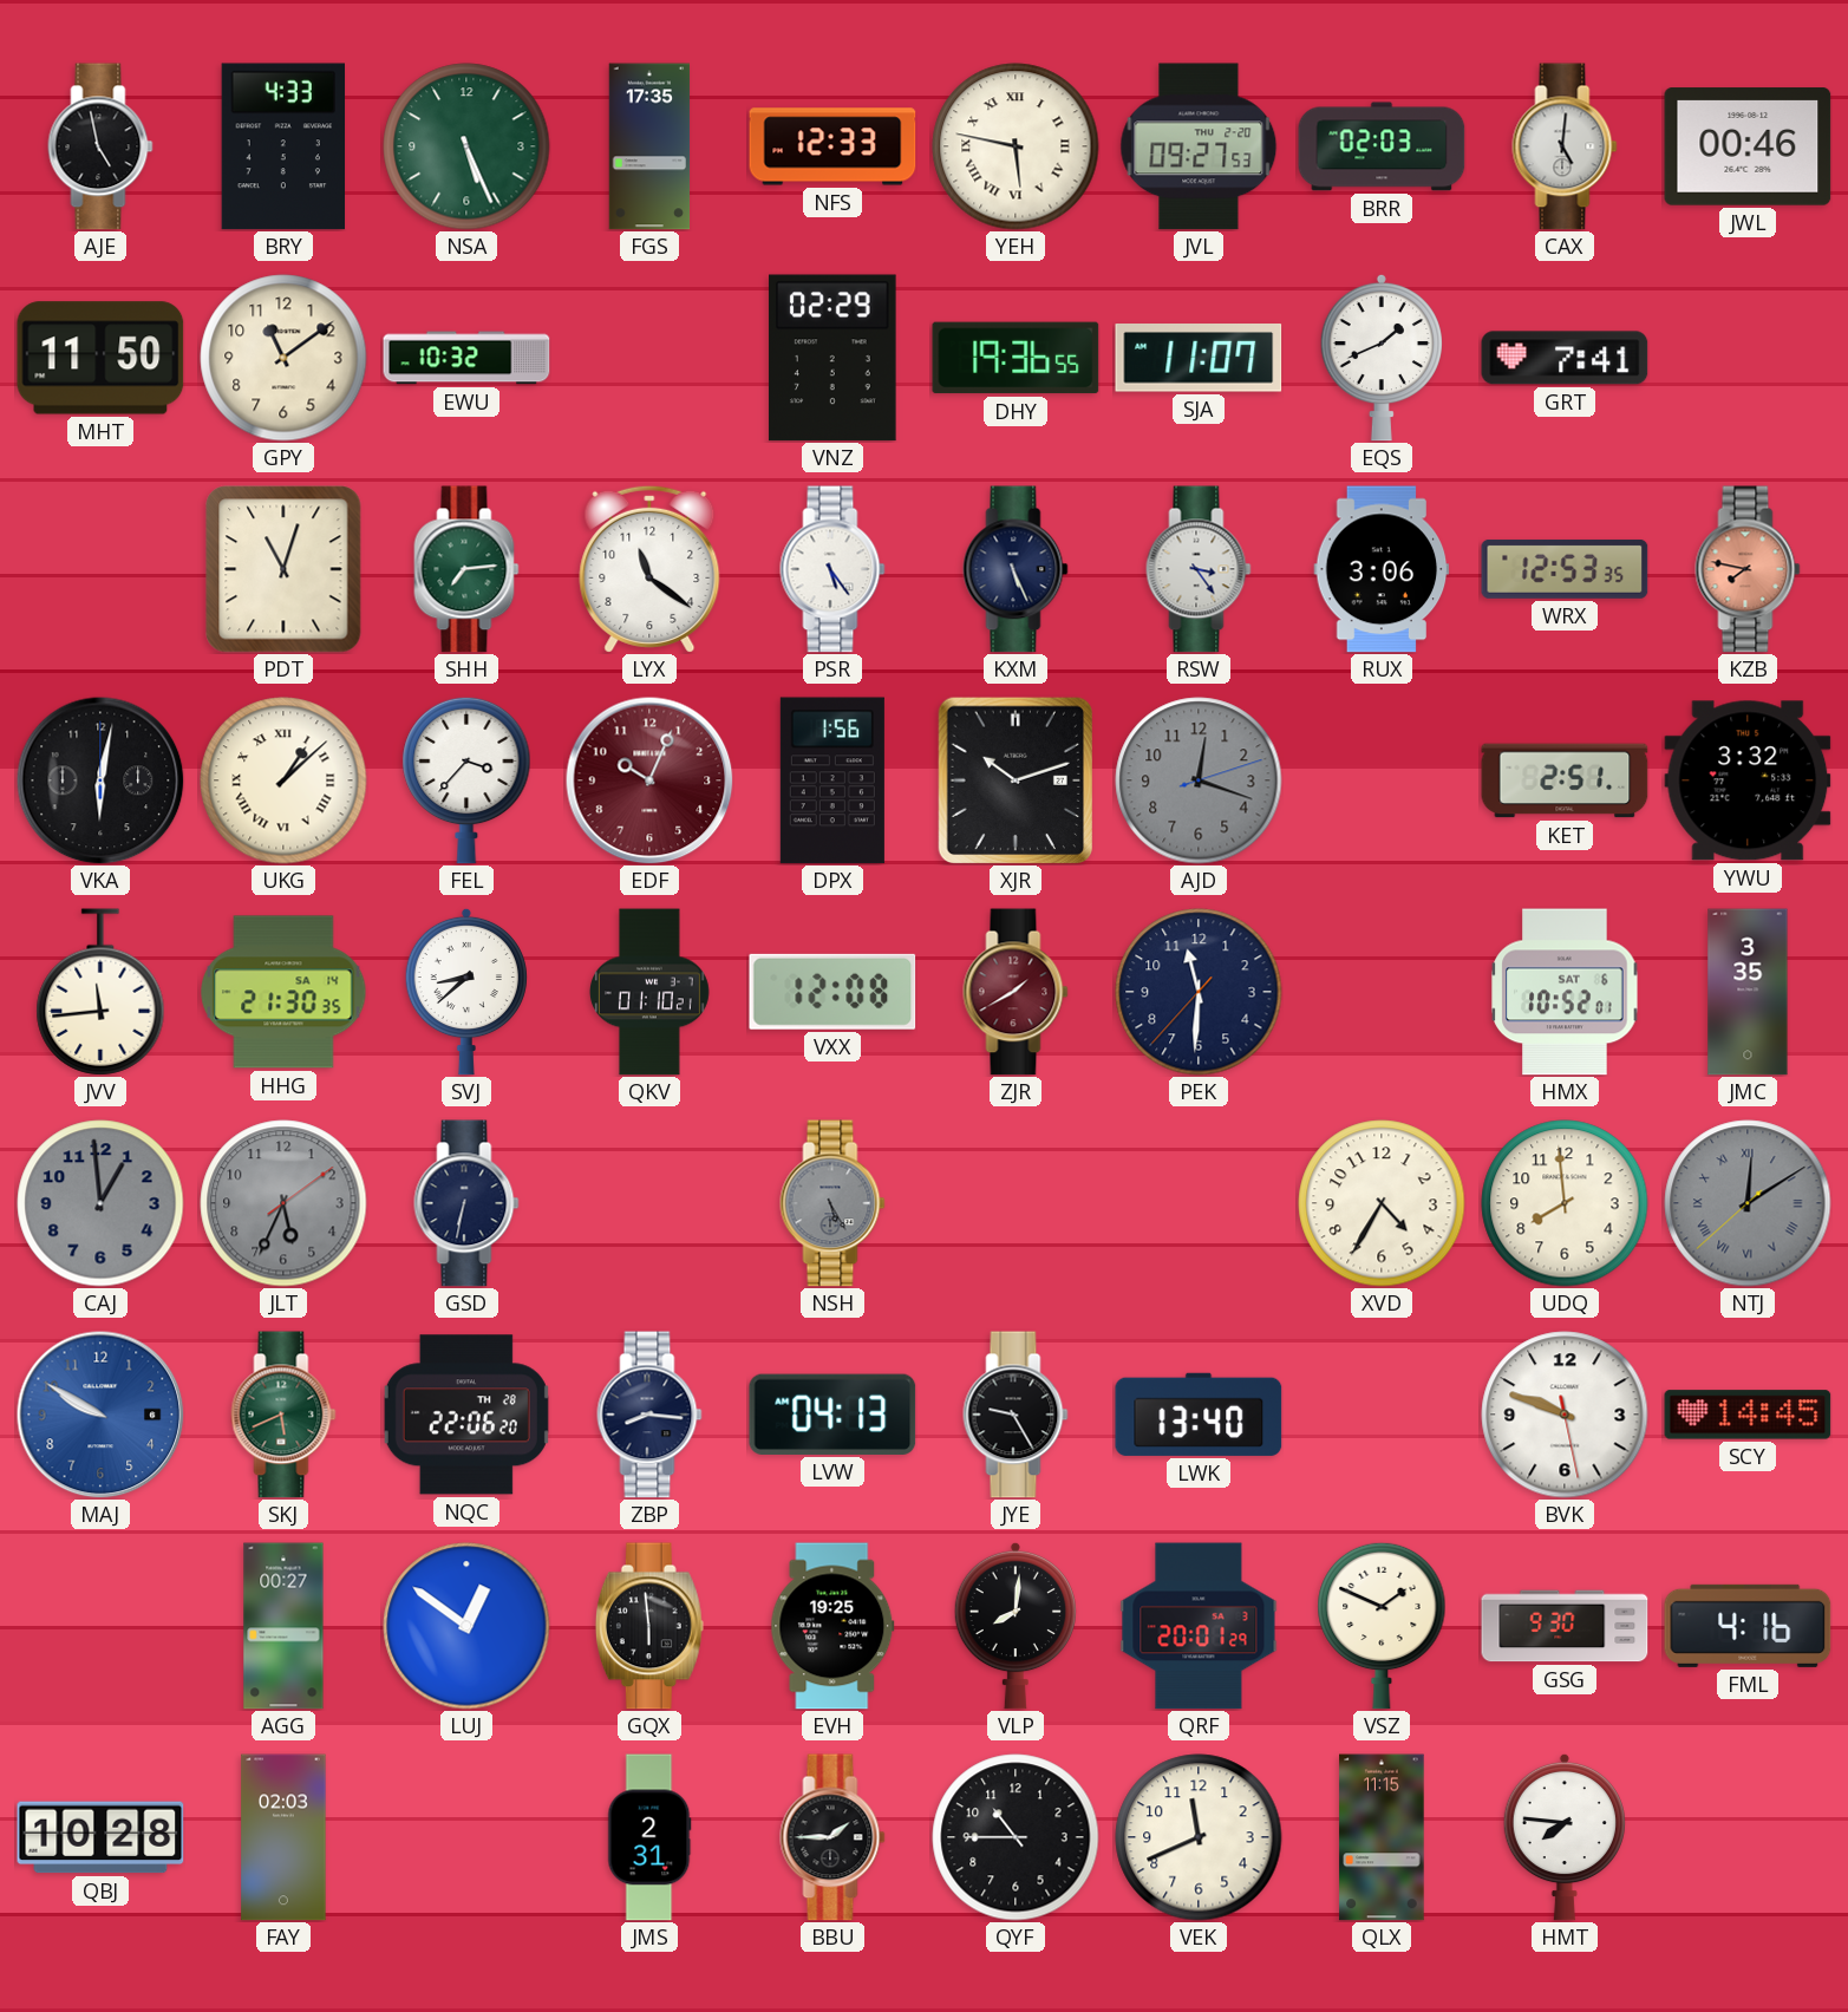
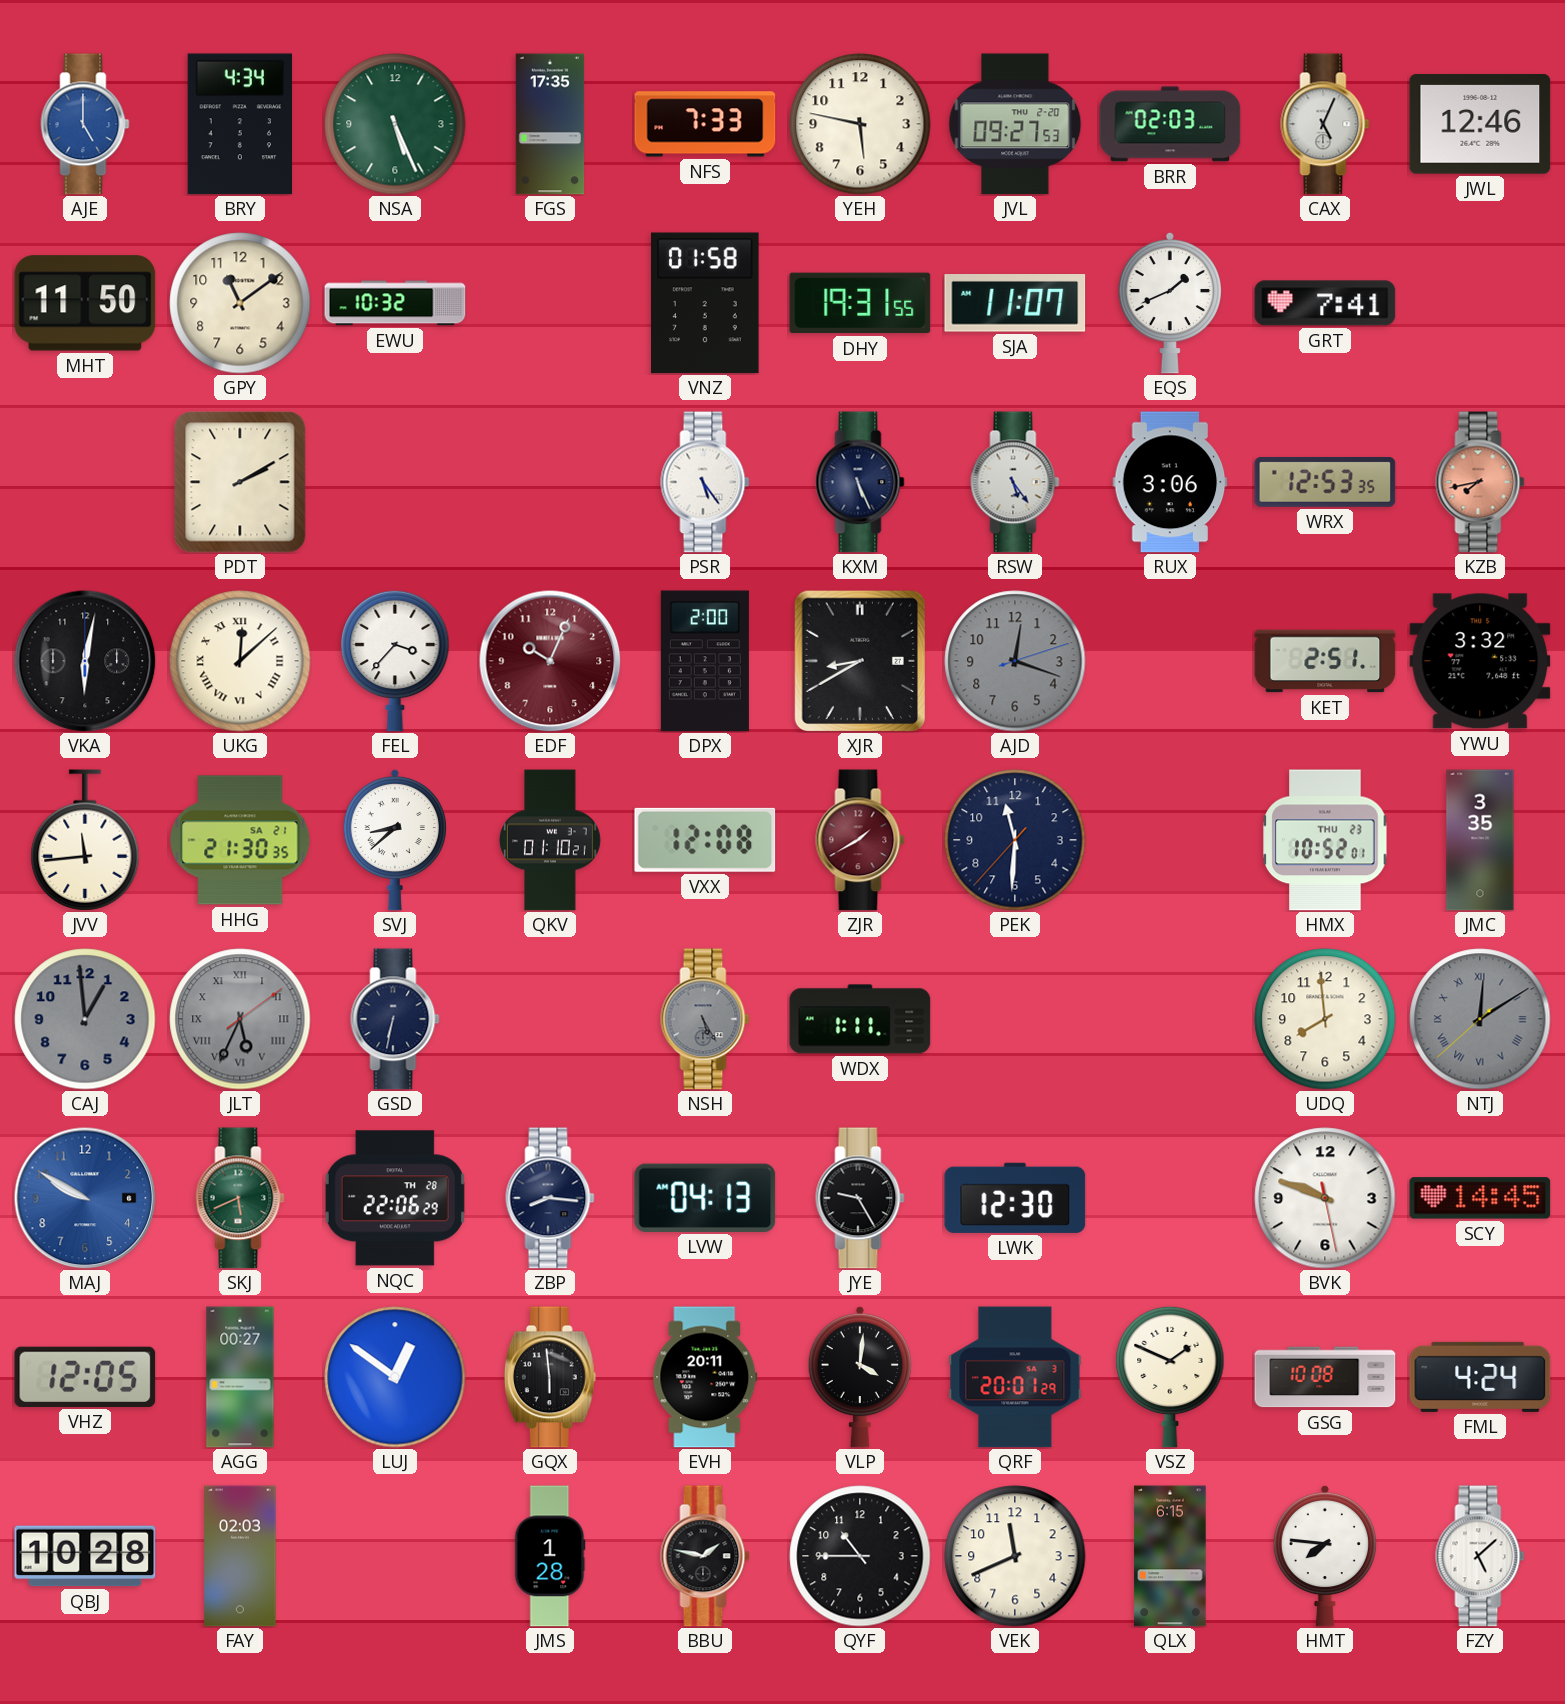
AJE: 4:58 -> 5:00
AJE dial: black -> blue
BRY: 4:33 -> 4:34
NFS: 12:33 -> 7:33
YEH numerals: Roman -> Arabic
CAX: 5:01 -> 5:04
JWL: 00:46 -> 12:46
VNZ: 02:29 -> 01:58
DHY: 19:36 -> 19:31
PDT: 11:03 -> 2:10
SHH: 7:14 -> none
LYX: 11:21 -> none
RSW: 3:24 -> 5:24
KZB: 7:47 -> 7:43
UKG: 1:08 -> 12:08
DPX: 1:56 -> 2:00
XJR: 10:12 -> 8:40
HHG date: SA 14 -> SA 21
HMX date: SAT 6 -> THU 23
JLT numerals: Arabic -> Roman
WDX: none -> 1:11
XVD: 4:35 -> none
NQC: 22:06:20 -> 22:06:29
LWK: 13:40 -> 12:30
VHZ: none -> 12:05
EVH: 19:25 -> 20:11
VLP: 8:01 -> 4:01
GSG: 9:30 -> 10:08
FML: 4:16 -> 4:24
JMS: 2:31 -> 1:28
BBU: 1:45 -> 1:47
QLX: 11:15 -> 6:15
FZY: none -> 5:08
